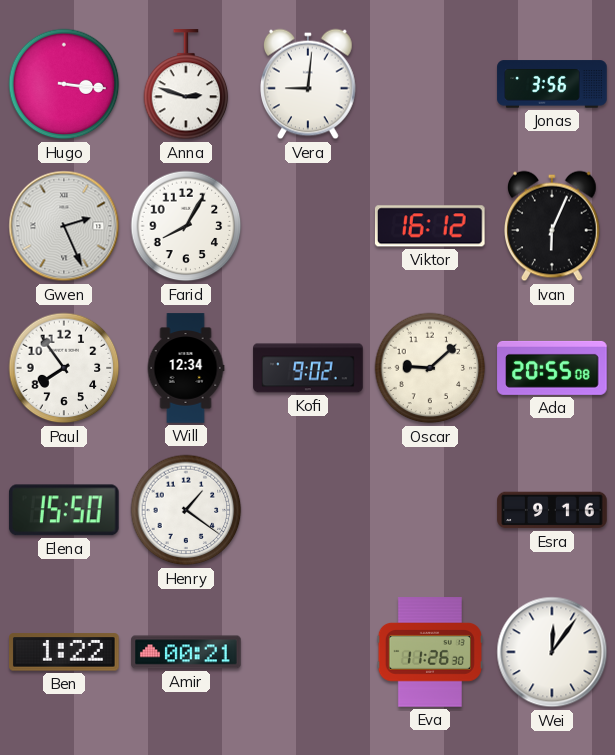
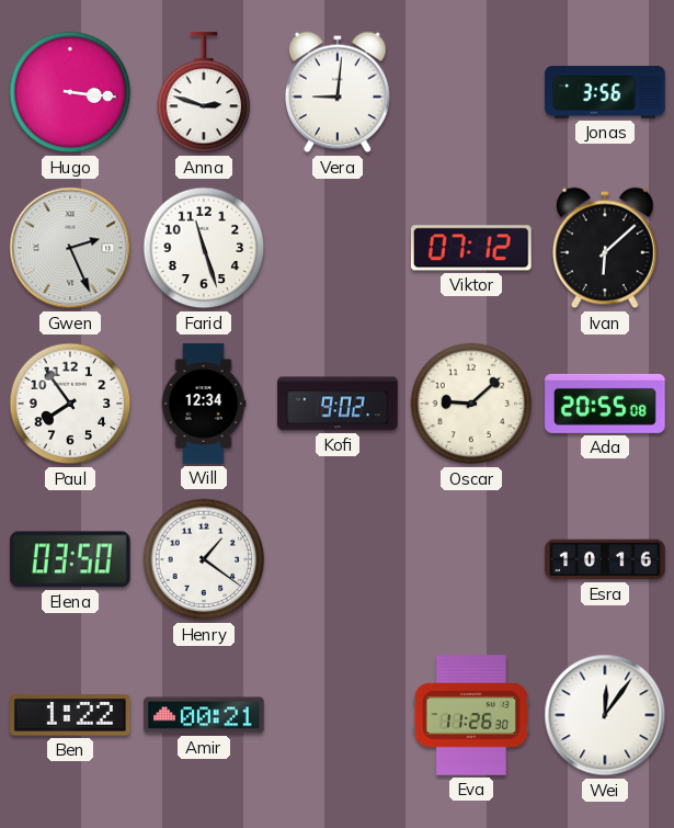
Farid: 8:05 -> 11:27
Viktor: 16:12 -> 07:12
Ivan: 6:04 -> 6:08
Elena: 15:50 -> 03:50
Esra: 9:16 -> 10:16
